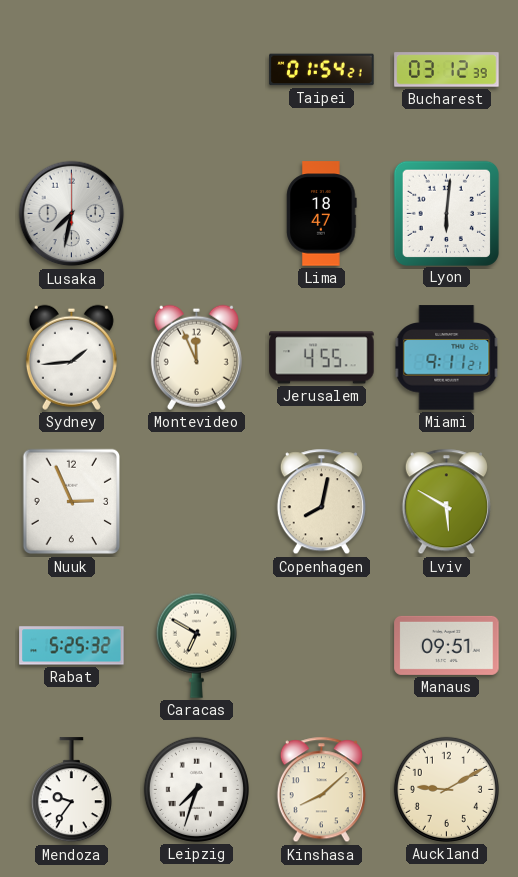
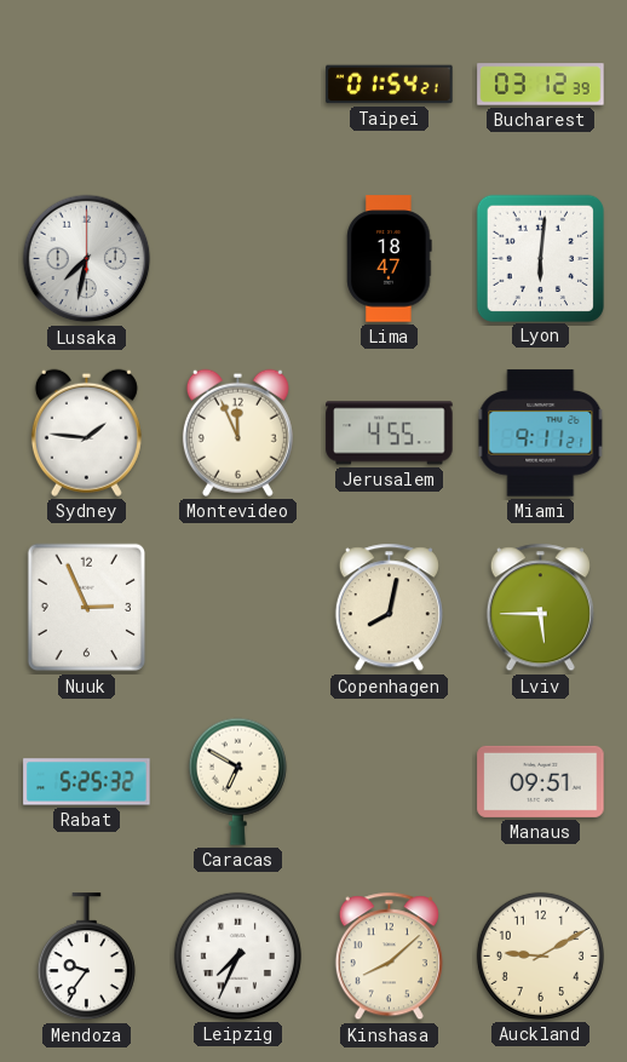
Sydney: 1:44 -> 1:46
Lviv: 5:50 -> 5:45
Leipzig: 7:33 -> 7:34
